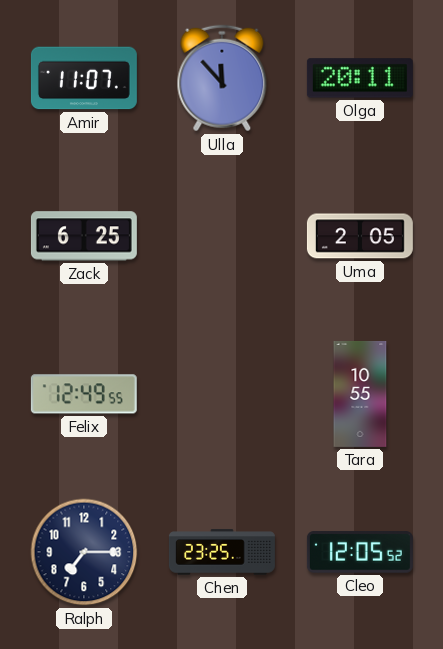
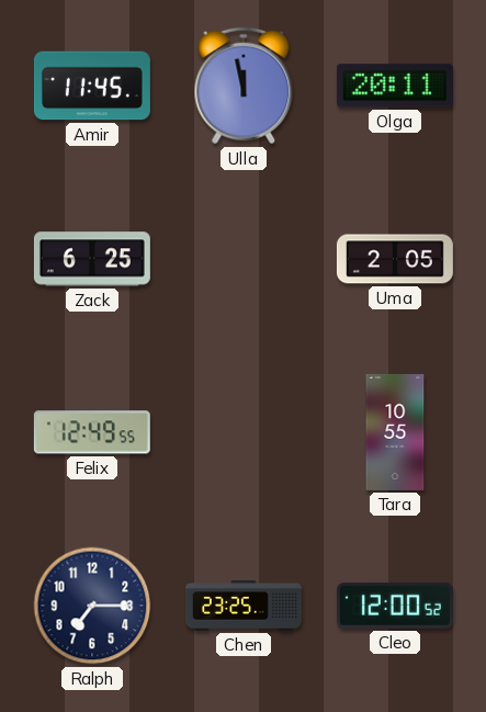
Amir: 11:07 -> 11:45
Ulla: 11:53 -> 11:58
Cleo: 12:05 -> 12:00
